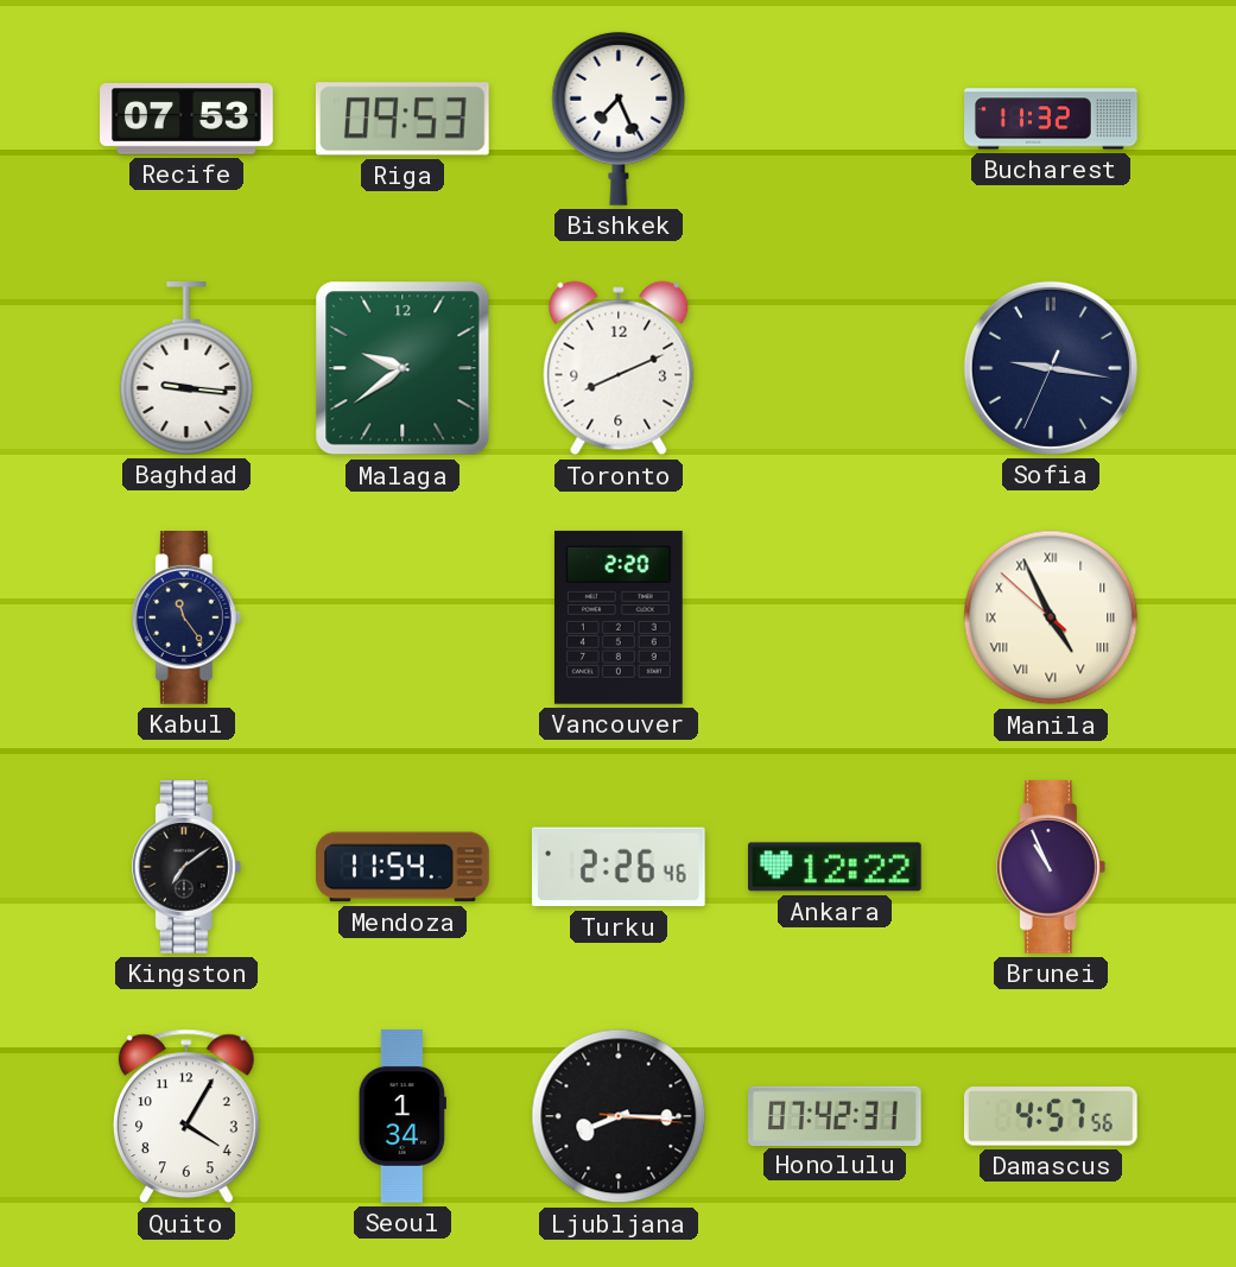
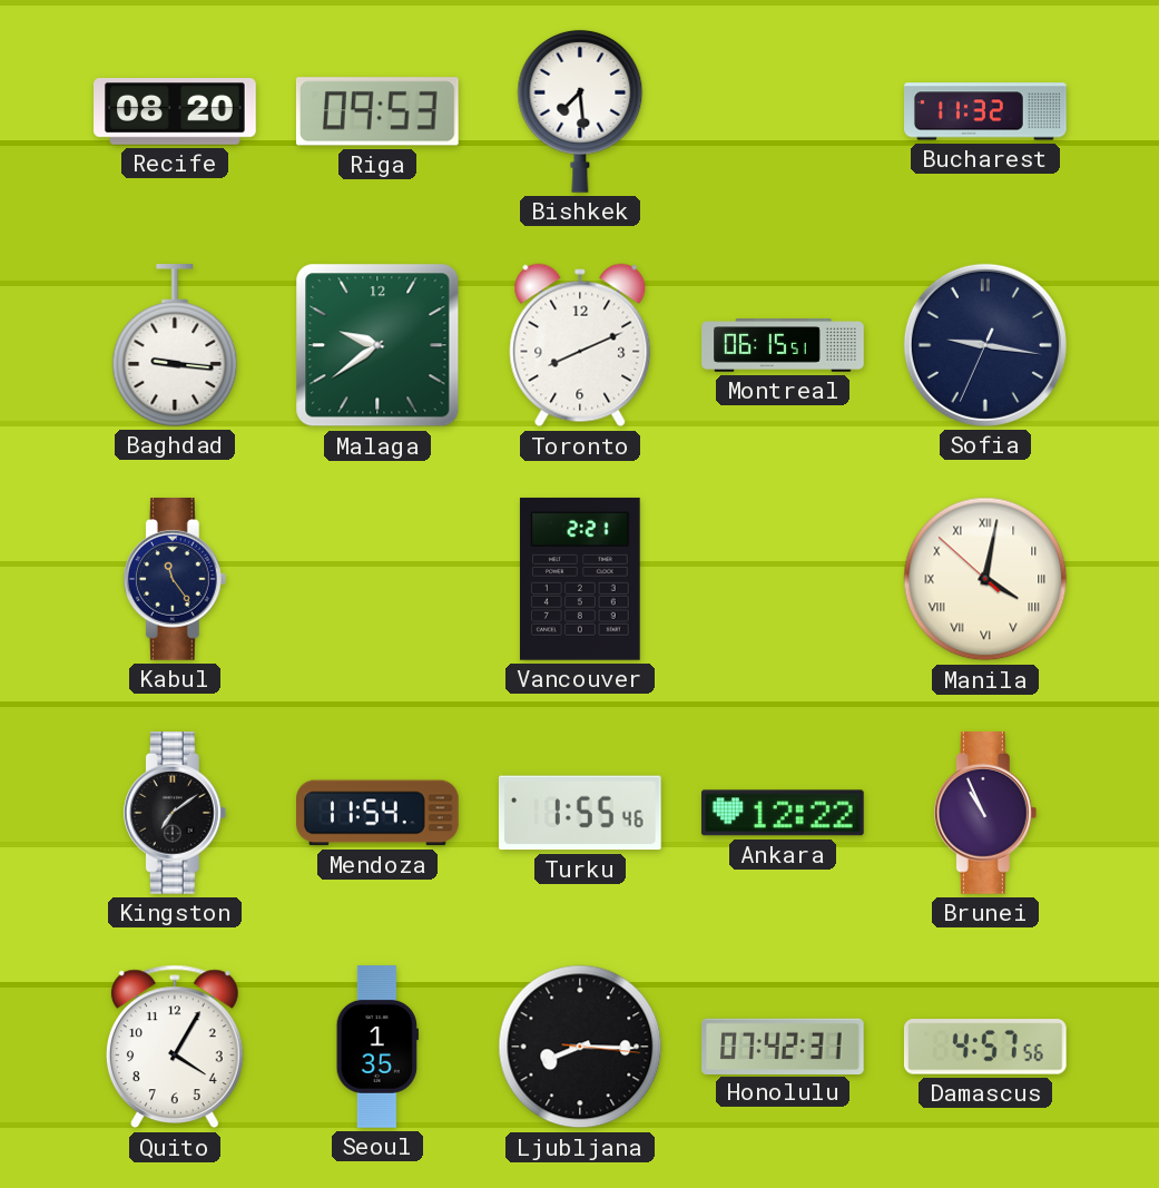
Recife: 07:53 -> 08:20
Bishkek: 7:26 -> 7:29
Montreal: none -> 06:15
Vancouver: 2:20 -> 2:21
Manila: 4:55 -> 4:01
Turku: 2:26 -> 1:55
Seoul: 1:34 -> 1:35
